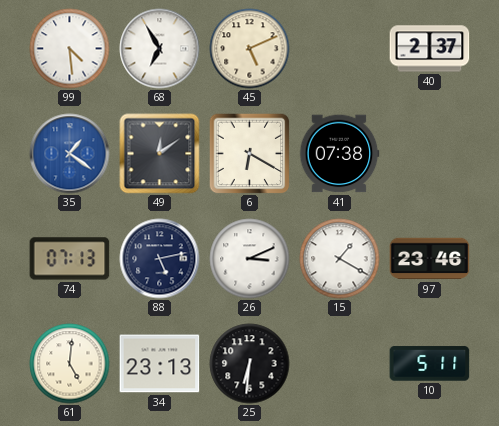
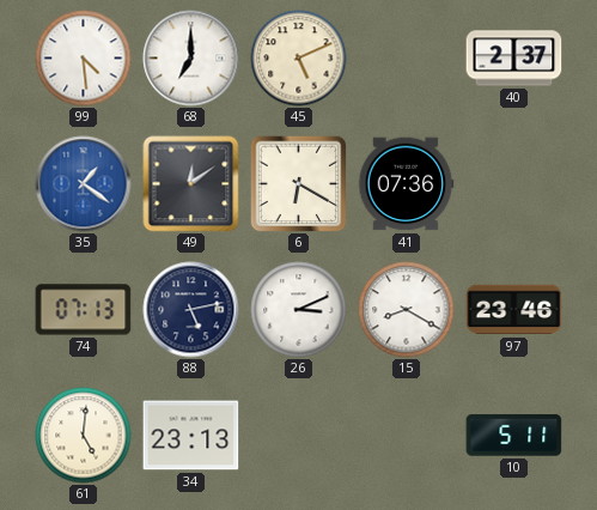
68: 6:55 -> 7:00
41: 07:38 -> 07:36
15: 1:20 -> 8:20
25: 6:31 -> none
